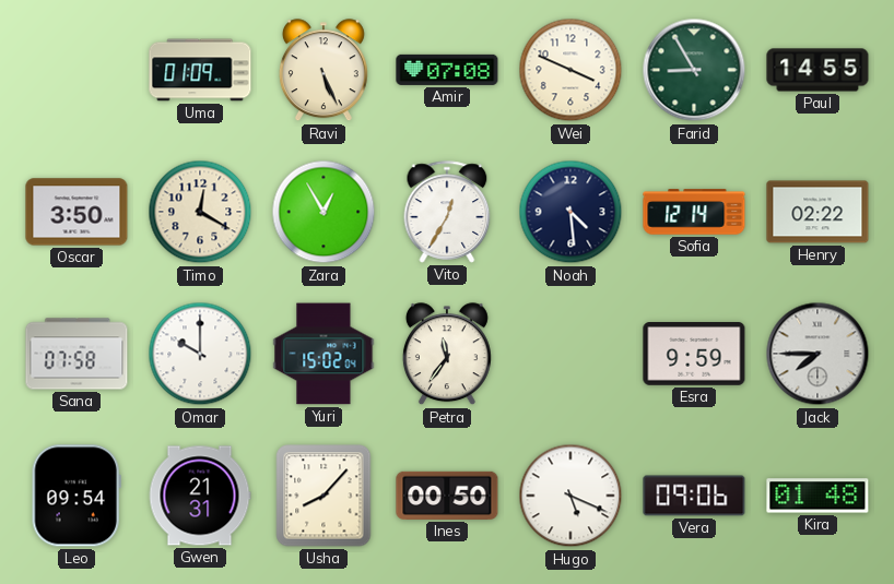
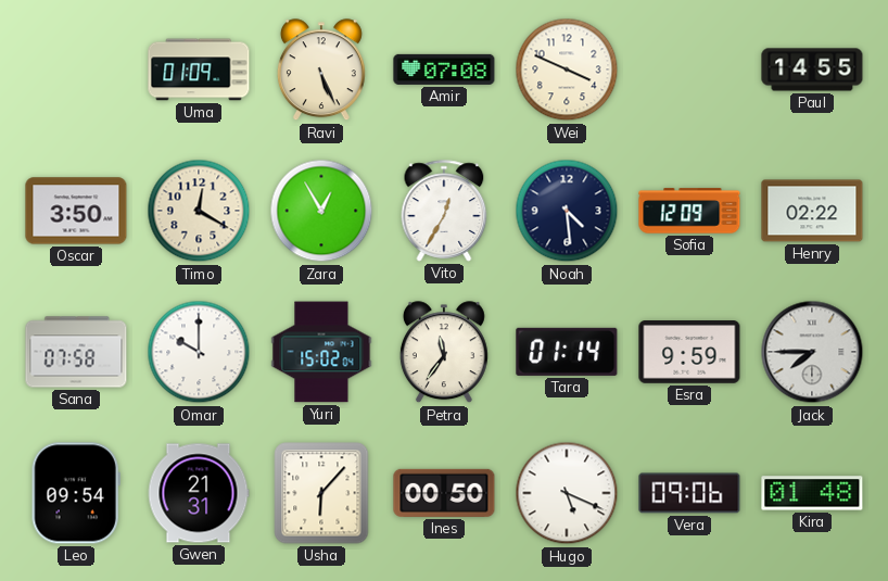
Farid: 8:55 -> none
Sofia: 12:14 -> 12:09
Tara: none -> 01:14
Usha: 8:07 -> 6:07
